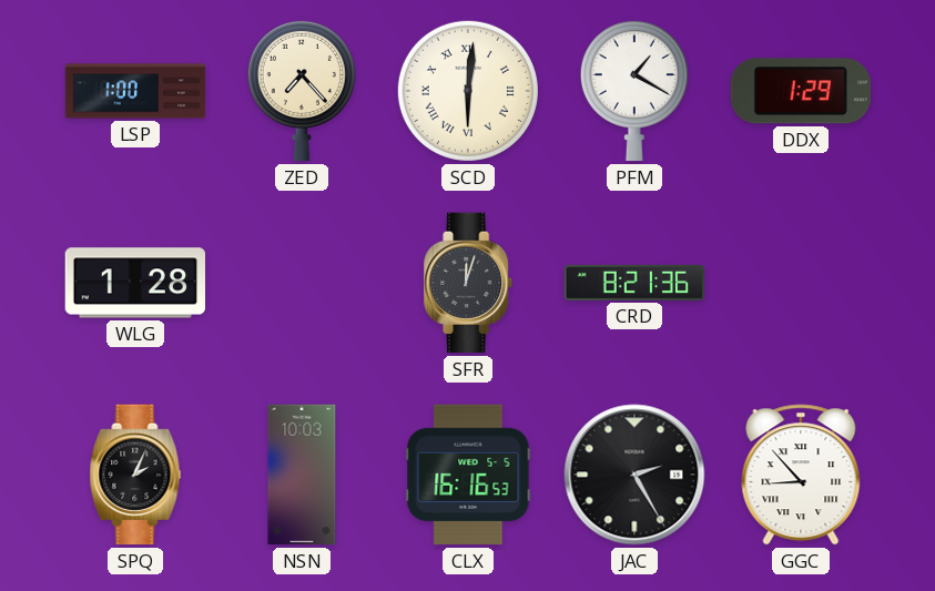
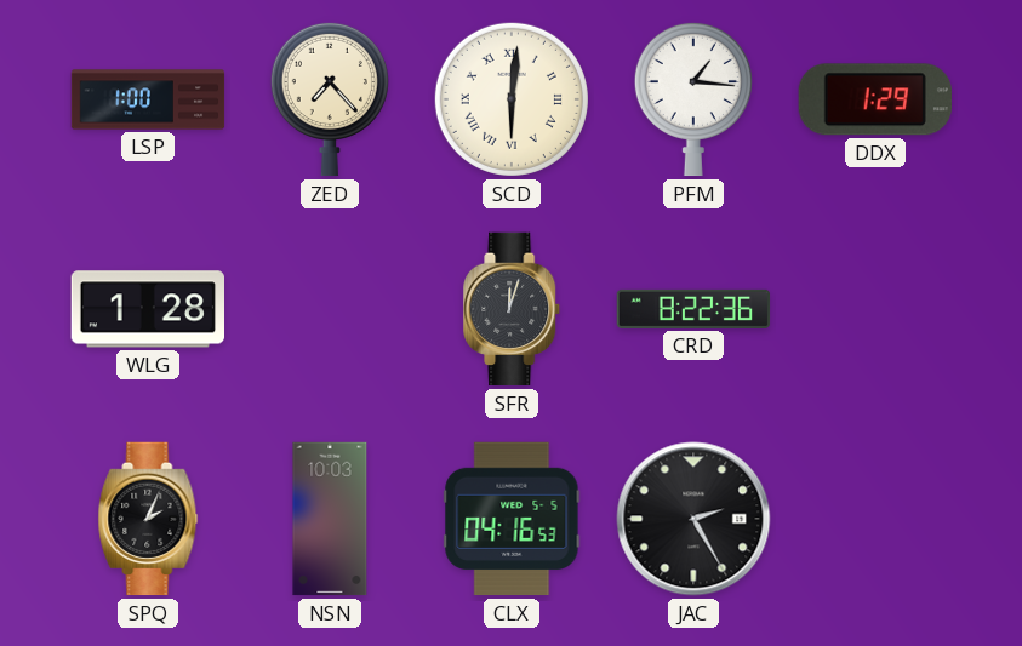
PFM: 1:20 -> 1:16
CRD: 8:21 -> 8:22
CLX: 16:16 -> 04:16
GGC: 8:53 -> none
